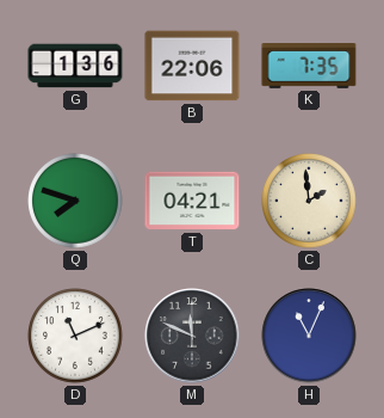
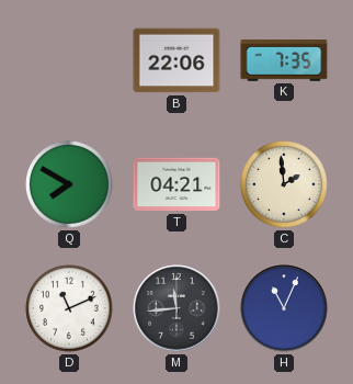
G: 1:36 -> none
Q: 7:48 -> 7:50
M: 11:49 -> 11:44
